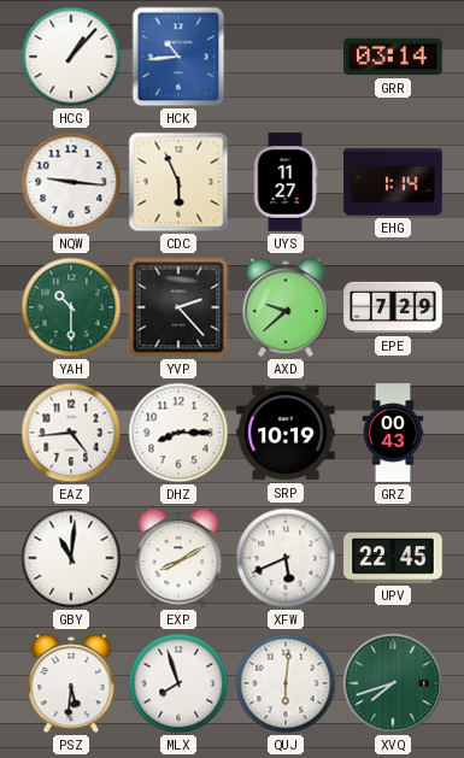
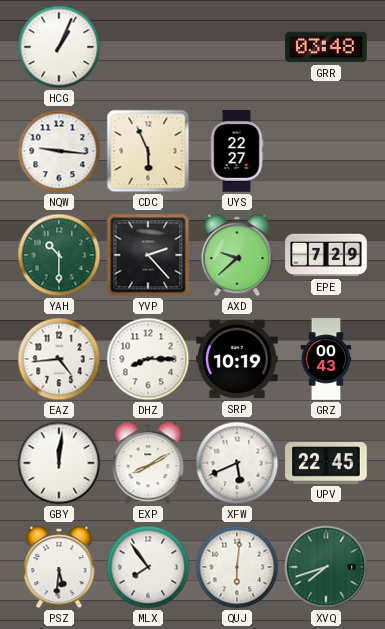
HCG: 1:07 -> 1:04
HCK: 10:44 -> none
GRR: 03:14 -> 03:48
UYS: 11:27 -> 22:27
EHG: 1:14 -> none
GBY: 11:01 -> 12:01
MLX: 7:57 -> 7:54
